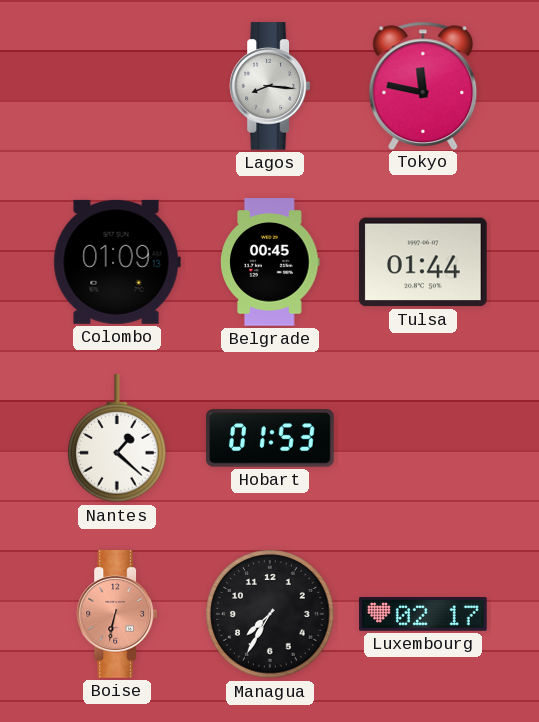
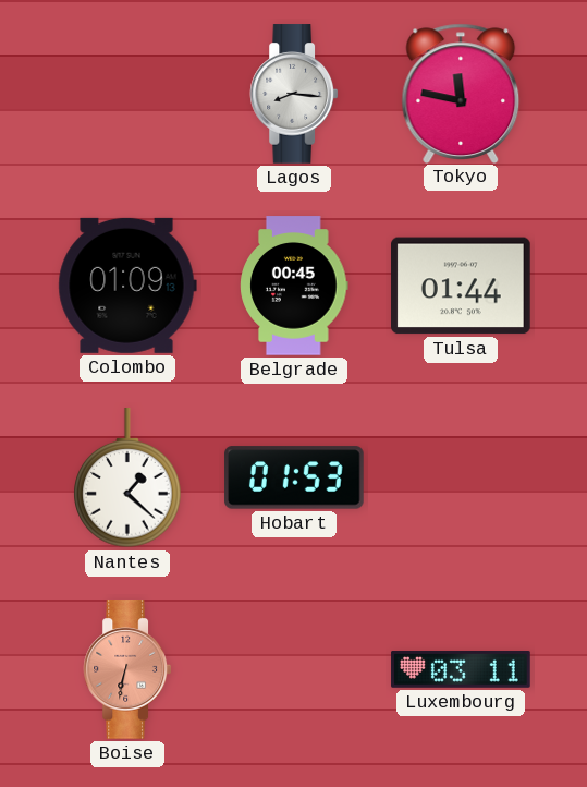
Managua: 7:35 -> none
Luxembourg: 02:17 -> 03:11
